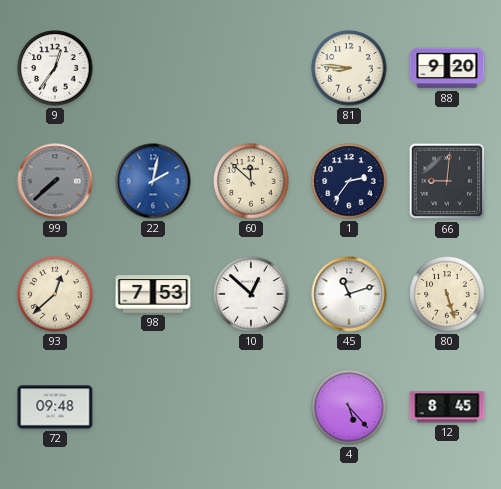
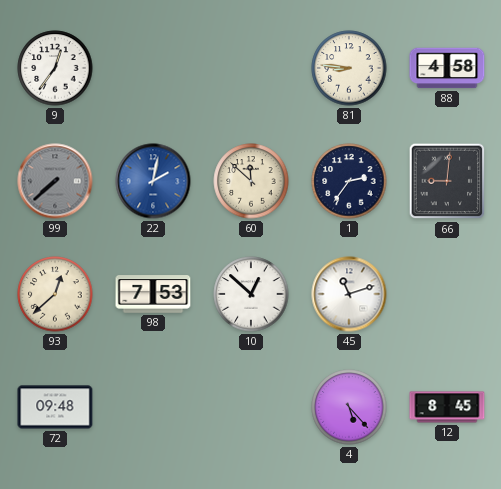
88: 9:20 -> 4:58
80: 5:27 -> none
